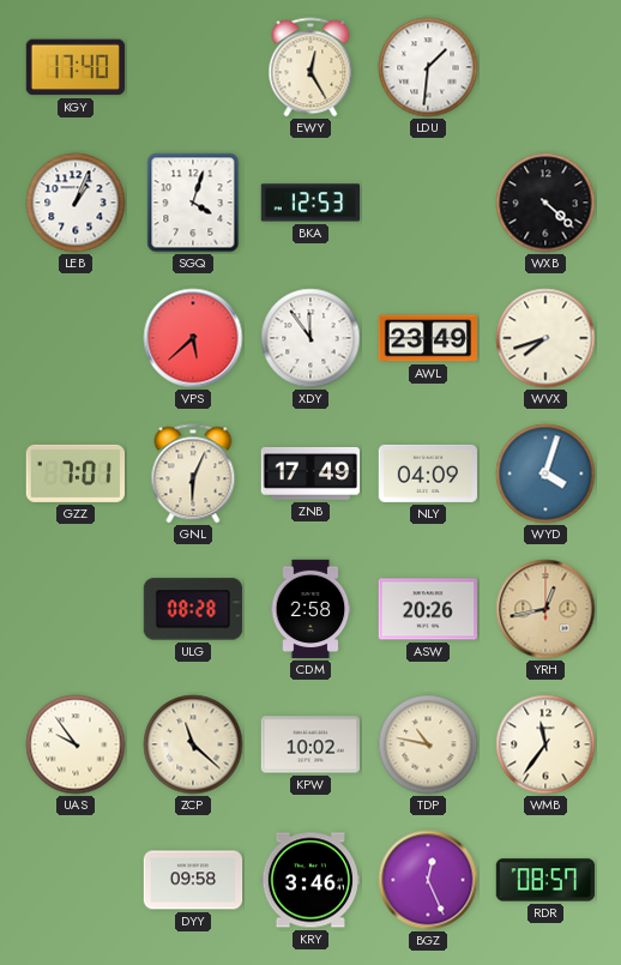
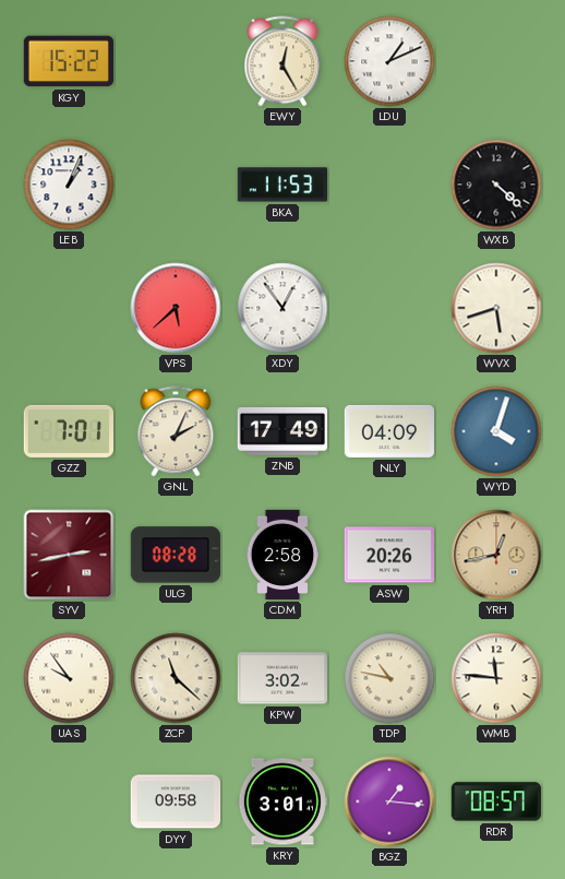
KGY: 17:40 -> 15:22
LDU: 1:31 -> 1:11
SGQ: 4:03 -> none
BKA: 12:53 -> 11:53
XDY: 11:54 -> 12:54
AWL: 23:49 -> none
WVX: 7:42 -> 5:42
GNL: 6:04 -> 2:04
SYV: none -> 2:43
KPW: 10:02 -> 3:02
WMB: 11:36 -> 11:46
KRY: 3:46 -> 3:01
BGZ: 12:26 -> 1:16
